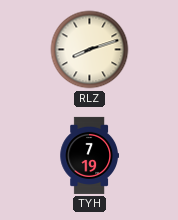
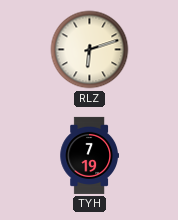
RLZ: 8:12 -> 6:12
